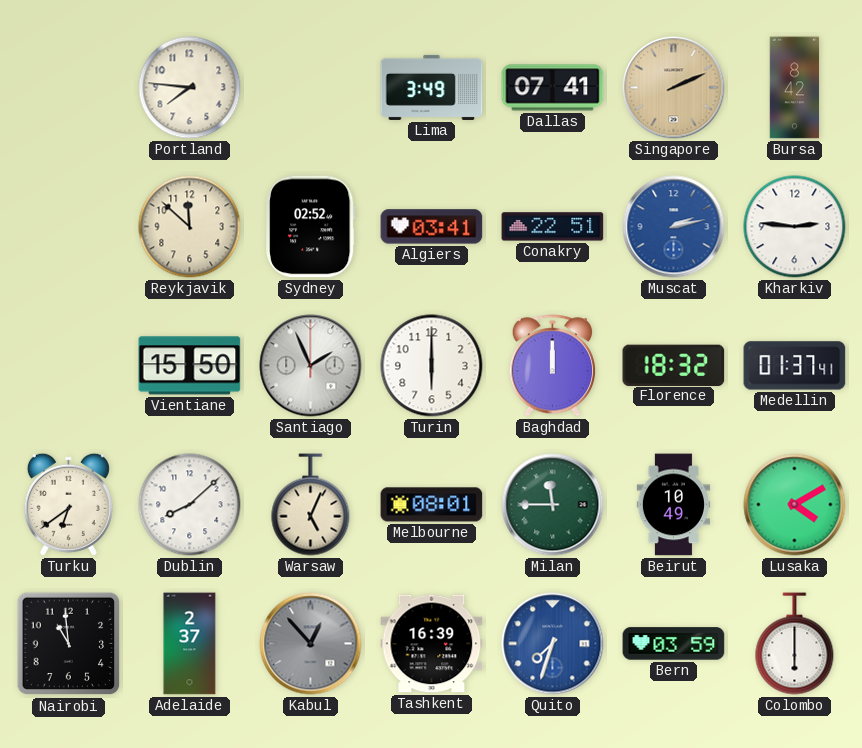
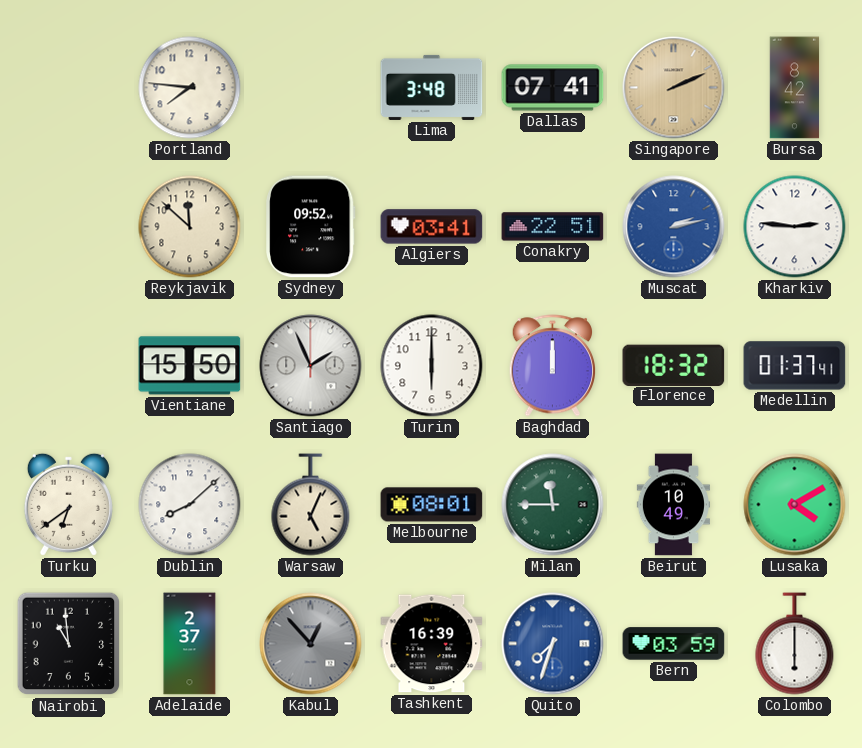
Lima: 3:49 -> 3:48
Sydney: 02:52 -> 09:52
